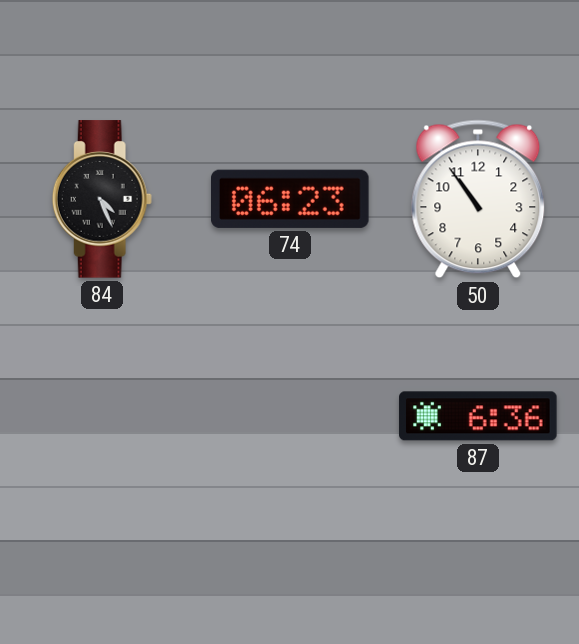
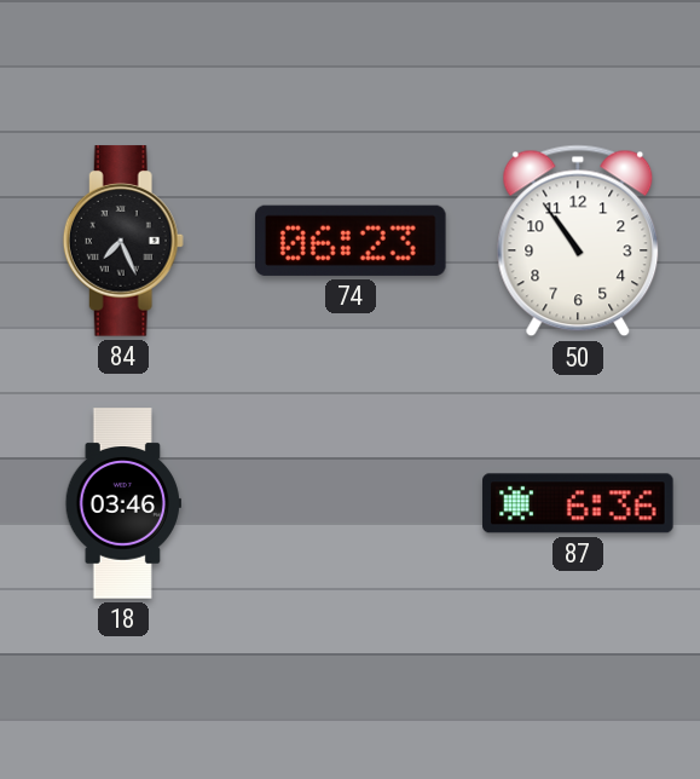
84: 4:26 -> 7:26
18: none -> 03:46
